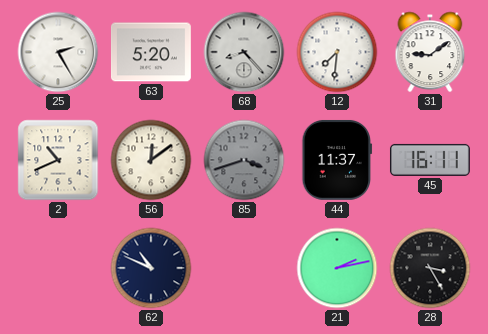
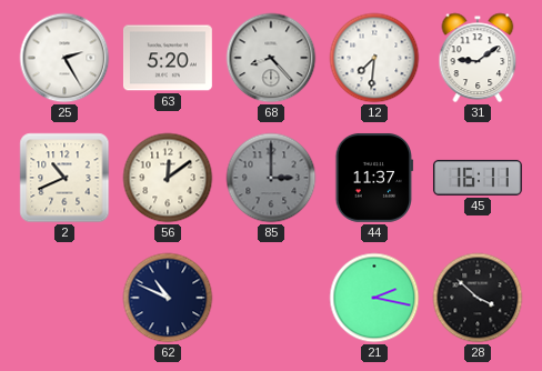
85: 3:42 -> 3:00
21: 2:13 -> 2:17
28: 3:25 -> 3:52
